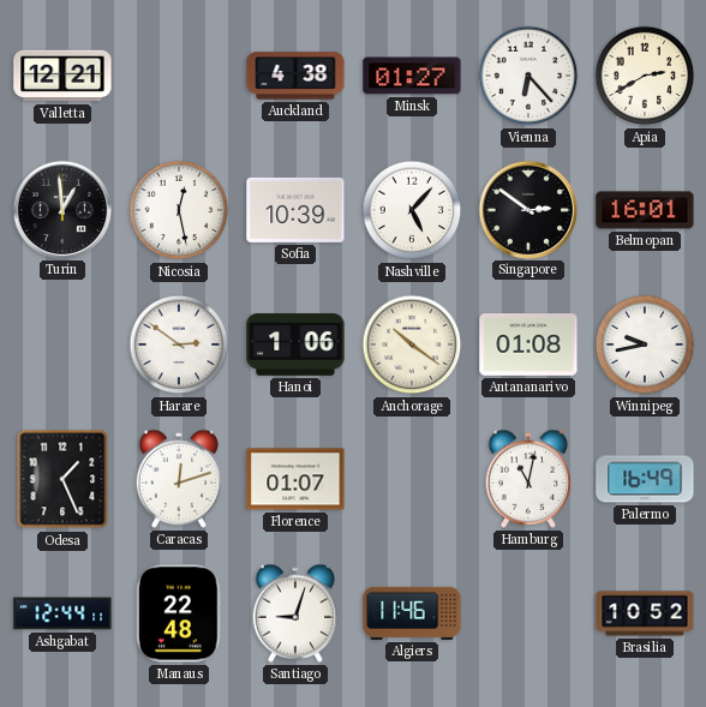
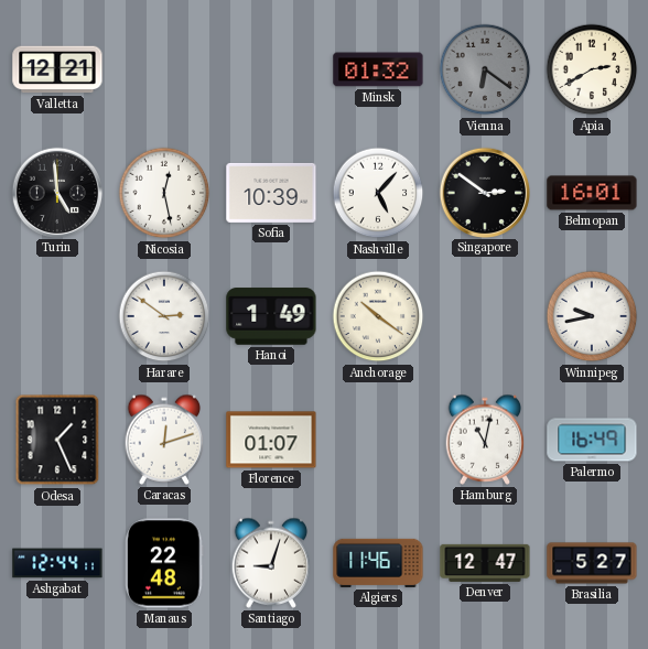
Auckland: 4:38 -> none
Minsk: 01:27 -> 01:32
Vienna: 6:23 -> 6:21
Vienna dial: white -> grey
Turin: 12:59 -> 4:59
Hanoi: 1:06 -> 1:49
Antananarivo: 01:08 -> none
Denver: none -> 12:47
Brasilia: 10:52 -> 5:27
